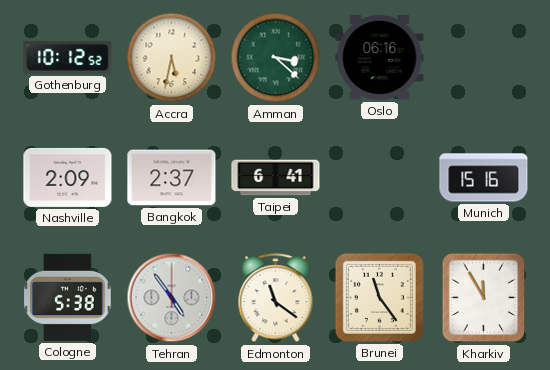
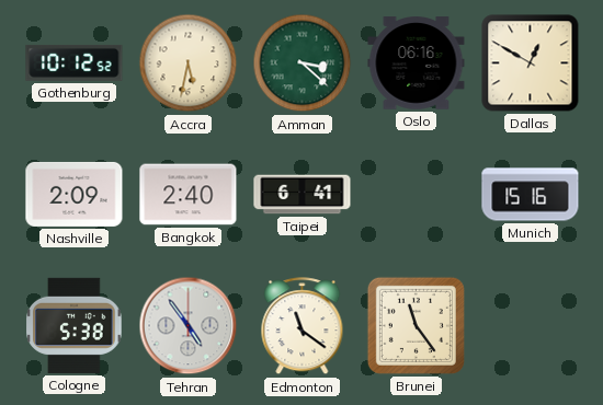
Dallas: none -> 12:50
Bangkok: 2:37 -> 2:40
Kharkiv: 11:55 -> none
